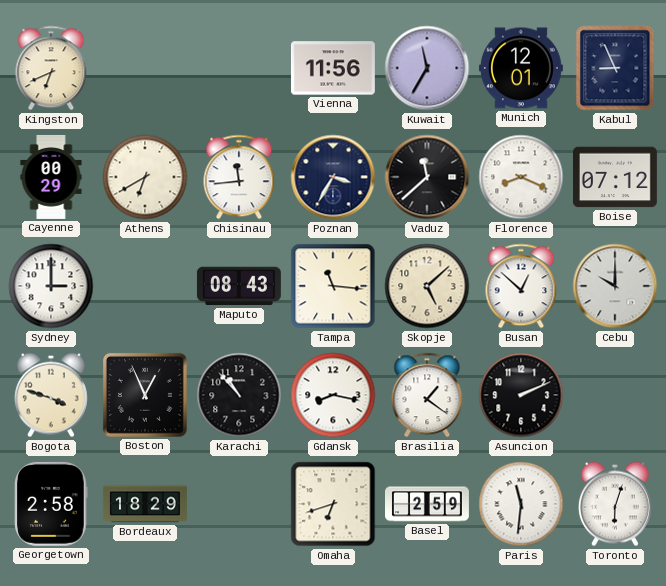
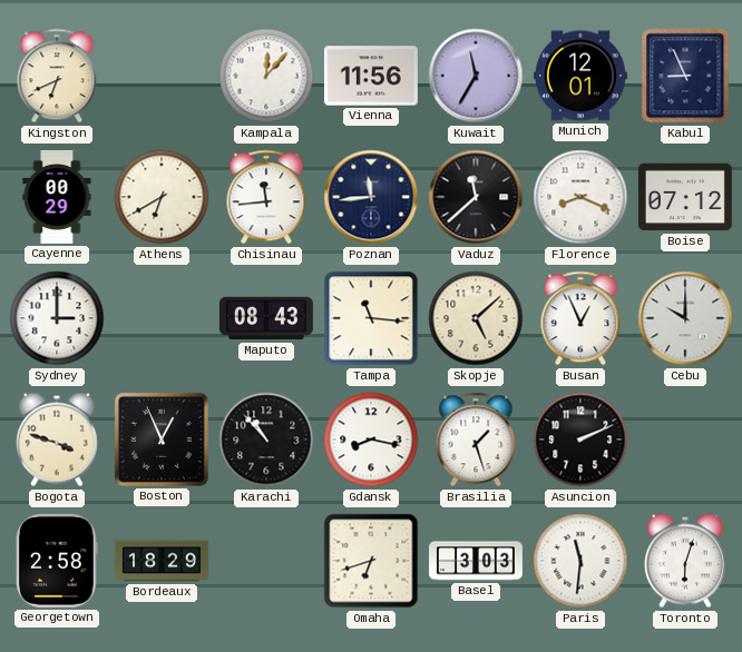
Kampala: none -> 12:07
Poznan: 3:35 -> 11:44
Busan: 12:52 -> 12:56
Brasilia: 1:21 -> 1:27
Basel: 2:59 -> 3:03
